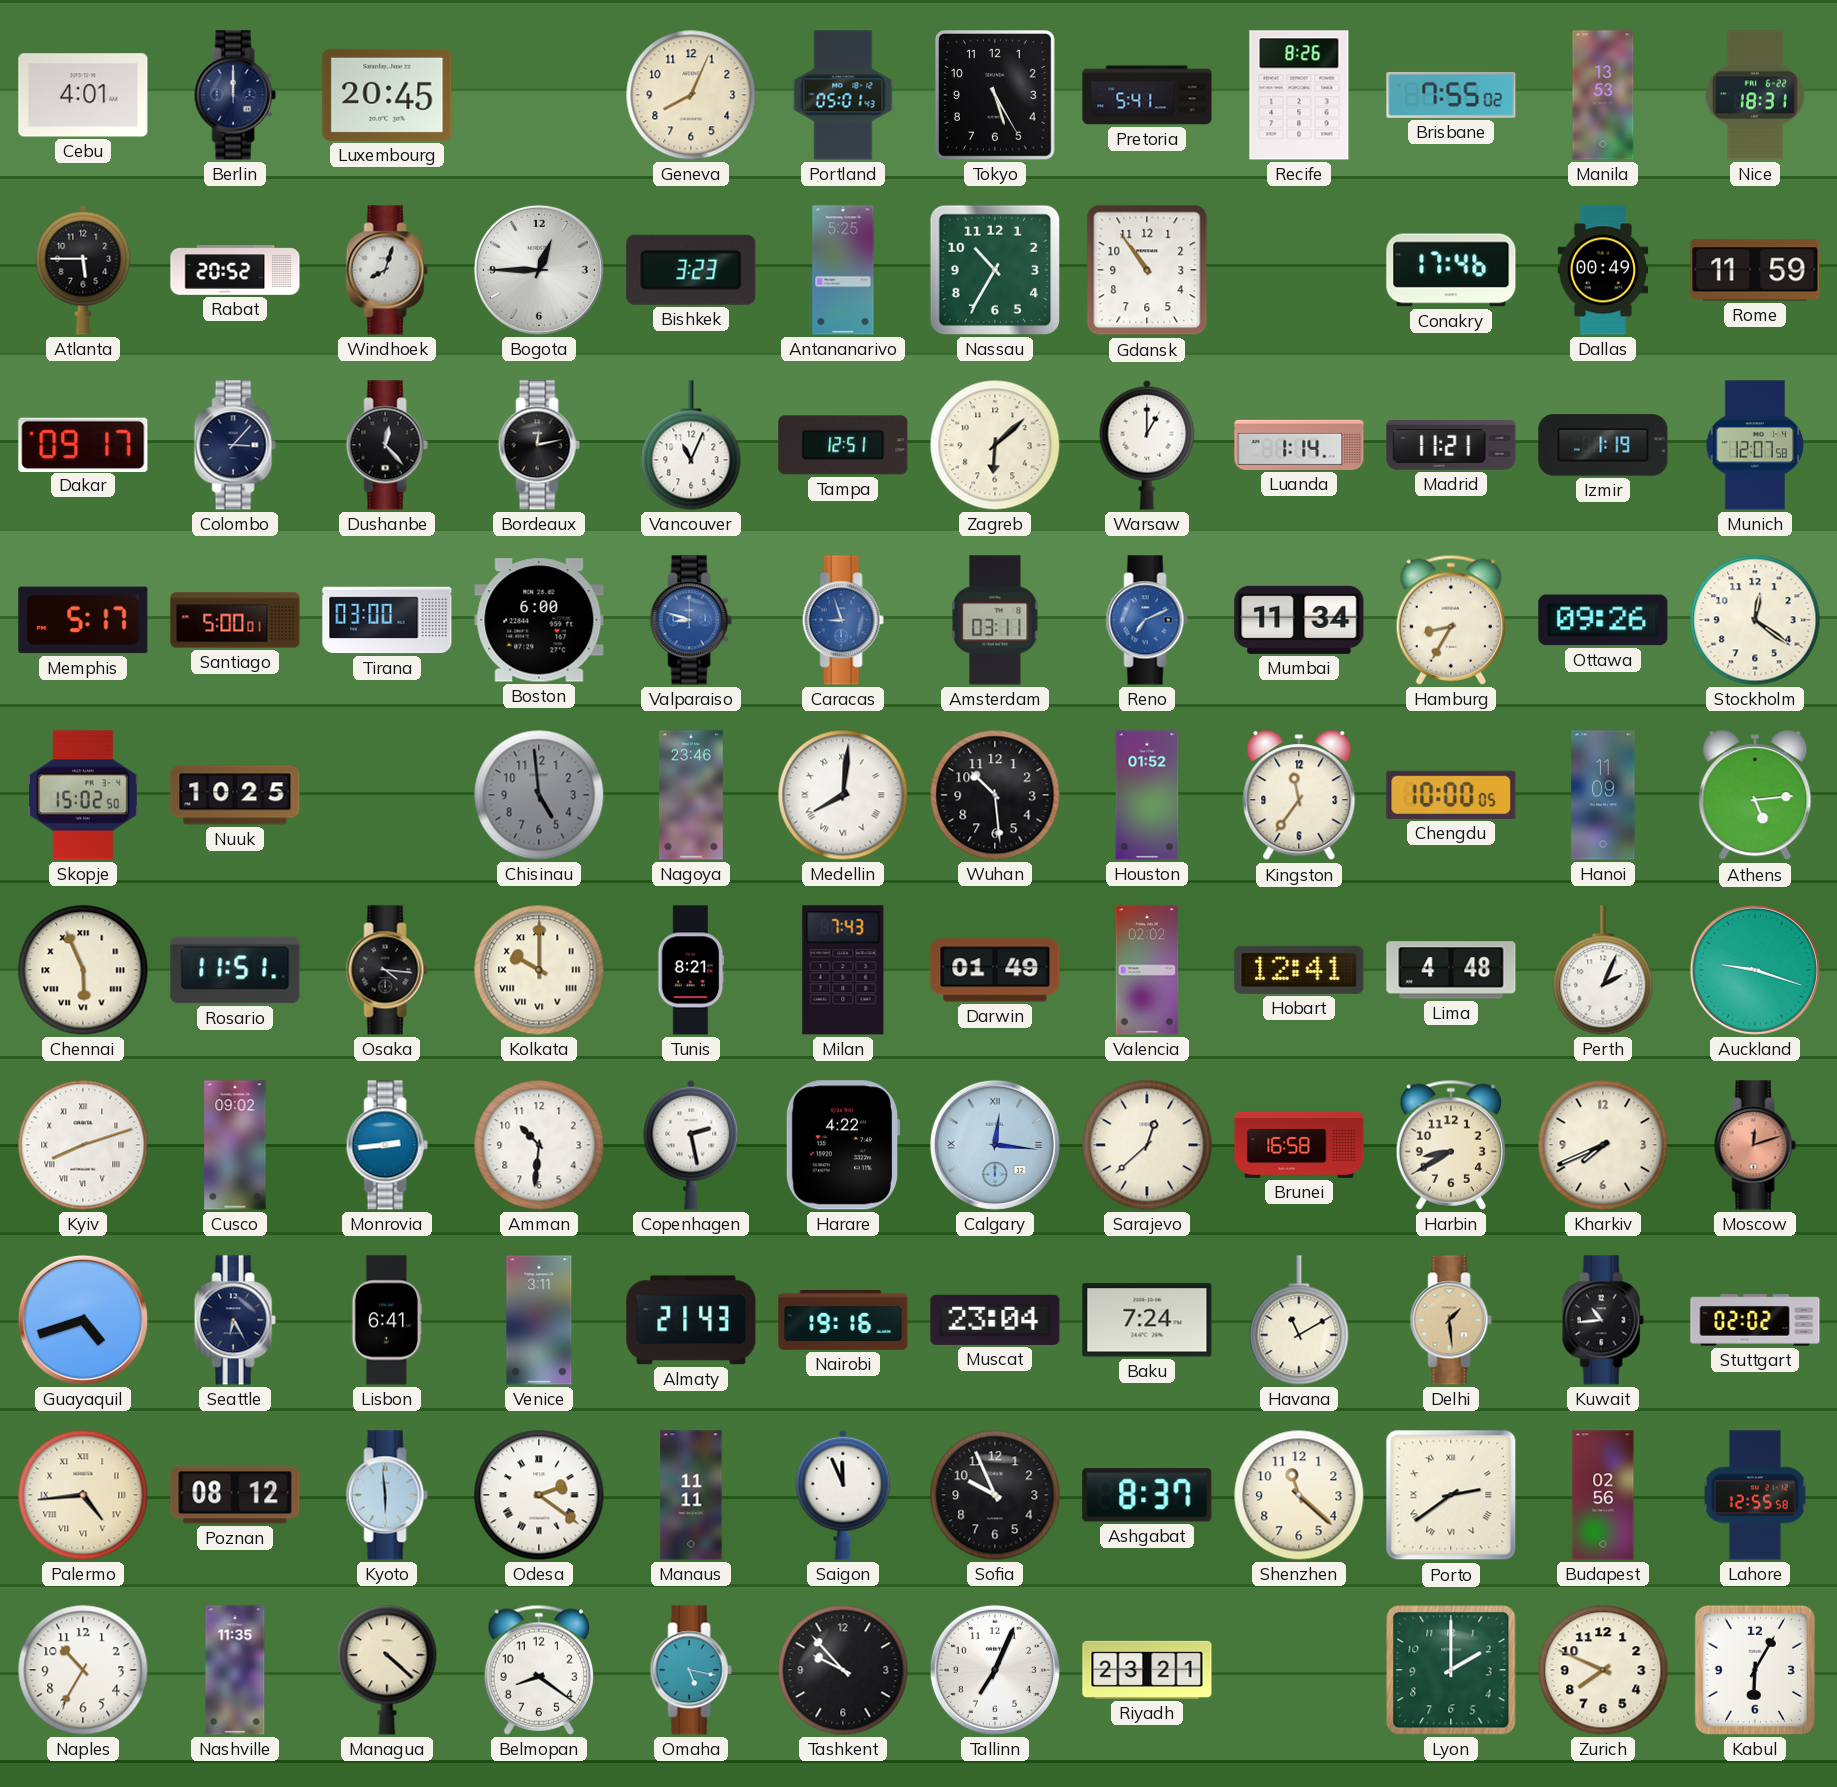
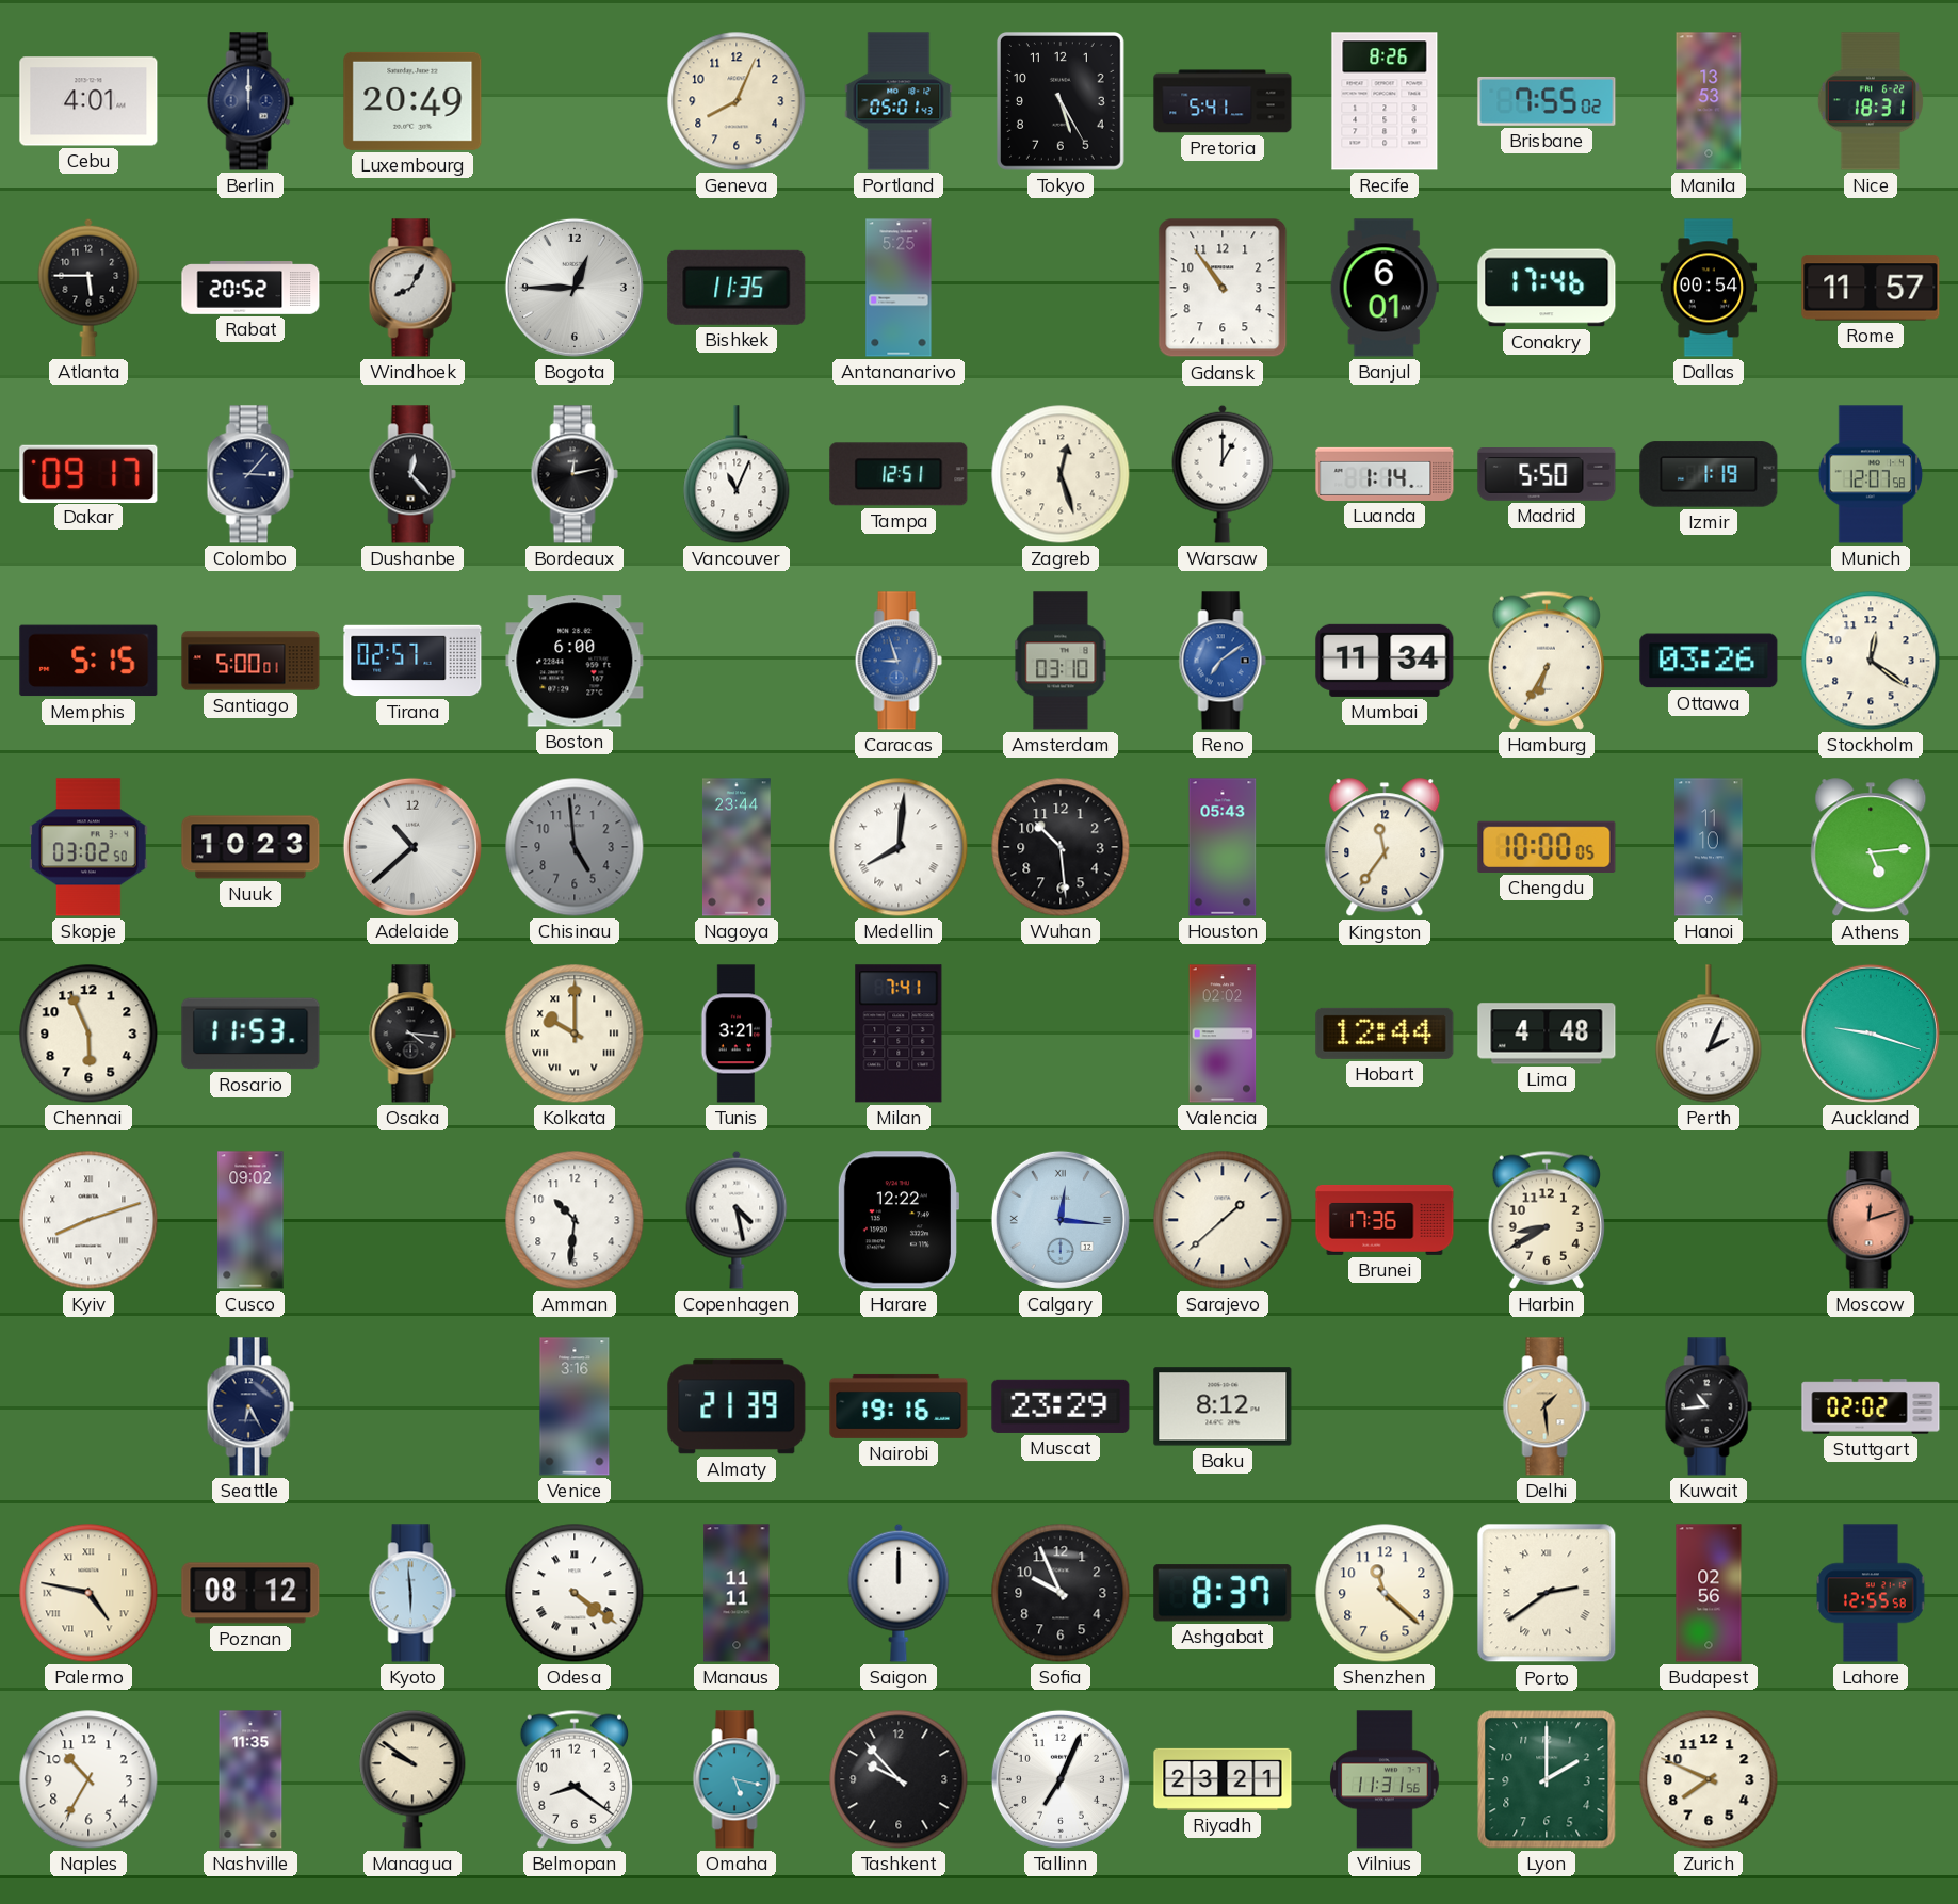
Luxembourg: 20:45 -> 20:49
Windhoek: 8:03 -> 8:05
Bishkek: 3:23 -> 11:35
Nassau: 10:35 -> none
Banjul: none -> 6:01
Dallas: 00:49 -> 00:54
Rome: 11:59 -> 11:57
Zagreb: 6:08 -> 12:27
Madrid: 11:21 -> 5:50
Memphis: 5:17 -> 5:15
Tirana: 03:00 -> 02:57
Valparaiso: 8:48 -> none
Amsterdam: 03:11 -> 03:10
Reno: 7:11 -> 7:09
Hamburg: 8:35 -> 6:35
Ottawa: 09:26 -> 03:26
Skopje: 15:02 -> 03:02
Nuuk: 10:25 -> 10:23
Adelaide: none -> 10:38
Nagoya: 23:46 -> 23:44
Houston: 01:52 -> 05:43
Hanoi: 11:09 -> 11:10
Chennai numerals: Roman -> Arabic
Rosario: 11:51 -> 11:53
Tunis: 8:21 -> 3:21
Milan: 7:43 -> 7:41
Darwin: 01:49 -> none
Hobart: 12:41 -> 12:44
Monrovia: 2:44 -> none
Copenhagen: 2:28 -> 4:28
Harare: 4:22 -> 12:22
Sarajevo: 12:38 -> 1:38
Brunei: 16:58 -> 17:36
Kharkiv: 7:41 -> none
Guayaquil: 4:42 -> none
Lisbon: 6:41 -> none
Venice: 3:11 -> 3:16
Almaty: 21:43 -> 21:39
Muscat: 23:04 -> 23:29
Baku: 7:24 -> 8:12
Havana: 11:10 -> none
Palermo: 4:44 -> 4:47
Odesa: 2:21 -> 4:21
Saigon: 11:56 -> 12:00
Managua: 4:22 -> 9:51
Vilnius: none -> 11:31
Kabul: 6:05 -> none
